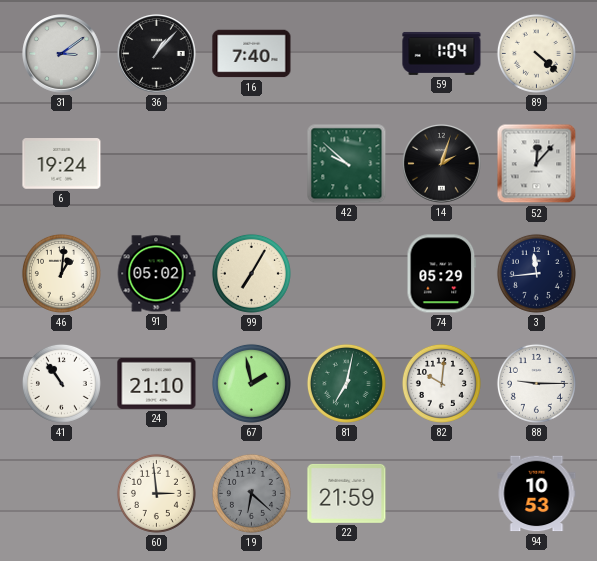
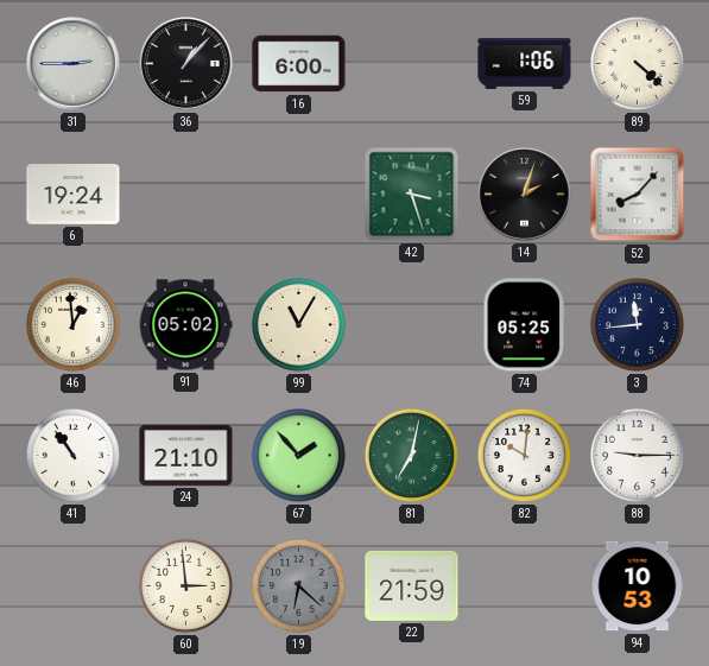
31: 3:09 -> 2:45
16: 7:40 -> 6:00
59: 1:04 -> 1:06
42: 9:52 -> 3:27
52: 12:07 -> 8:07
46: 1:01 -> 12:59
99: 7:05 -> 11:05
74: 05:29 -> 05:25
67: 1:58 -> 1:53
